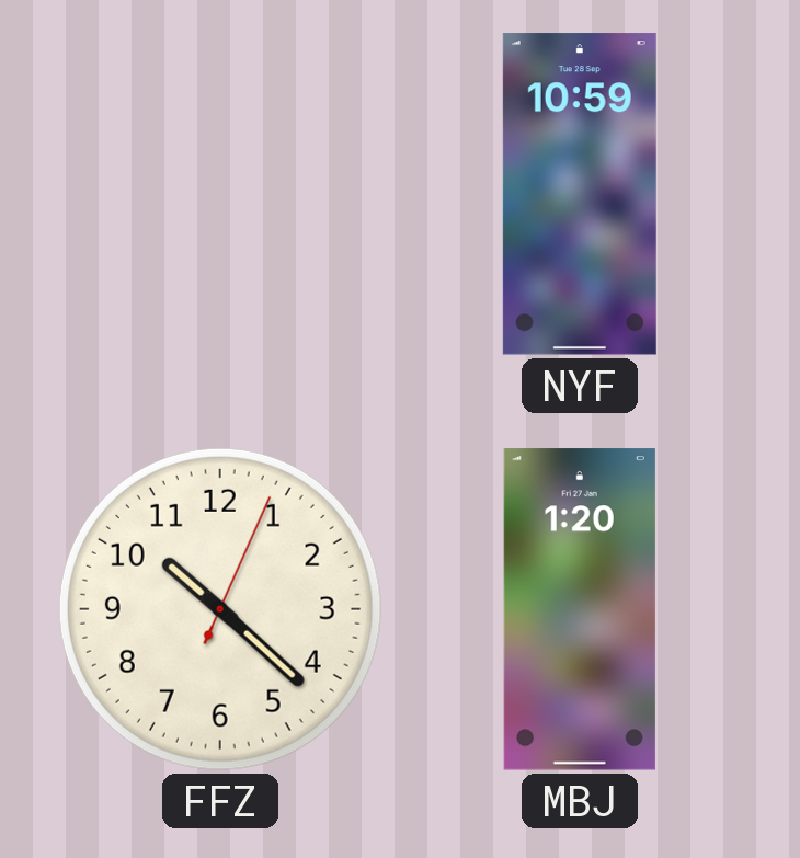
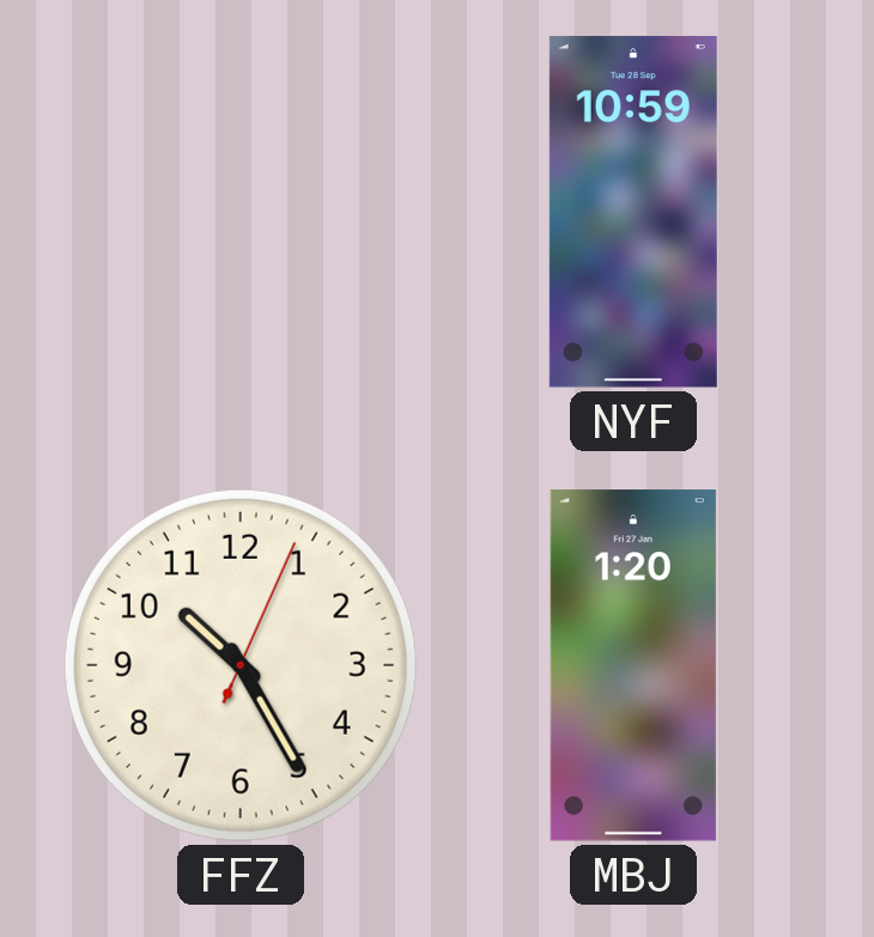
FFZ: 10:22 -> 10:25
